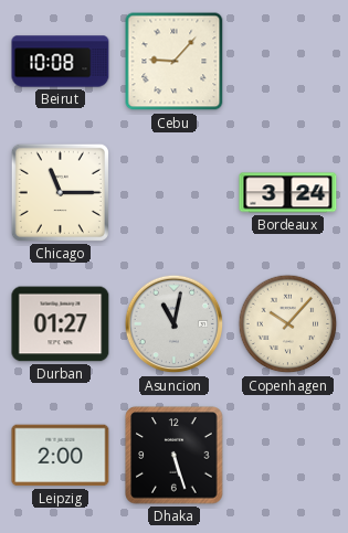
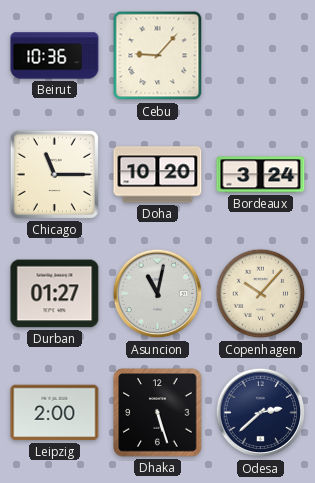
Beirut: 10:08 -> 10:36
Doha: none -> 10:20
Odesa: none -> 2:38
